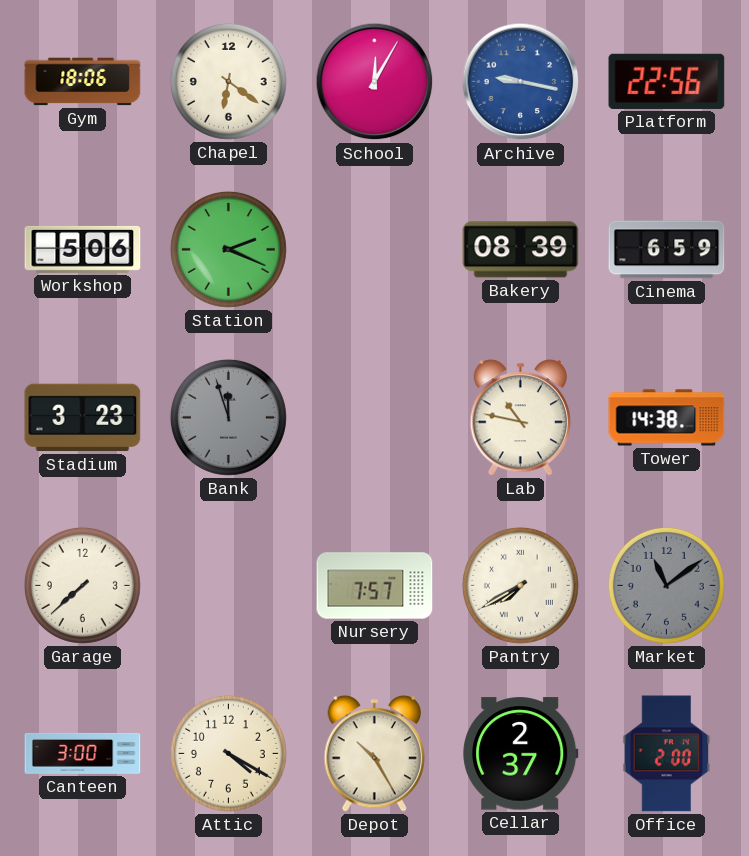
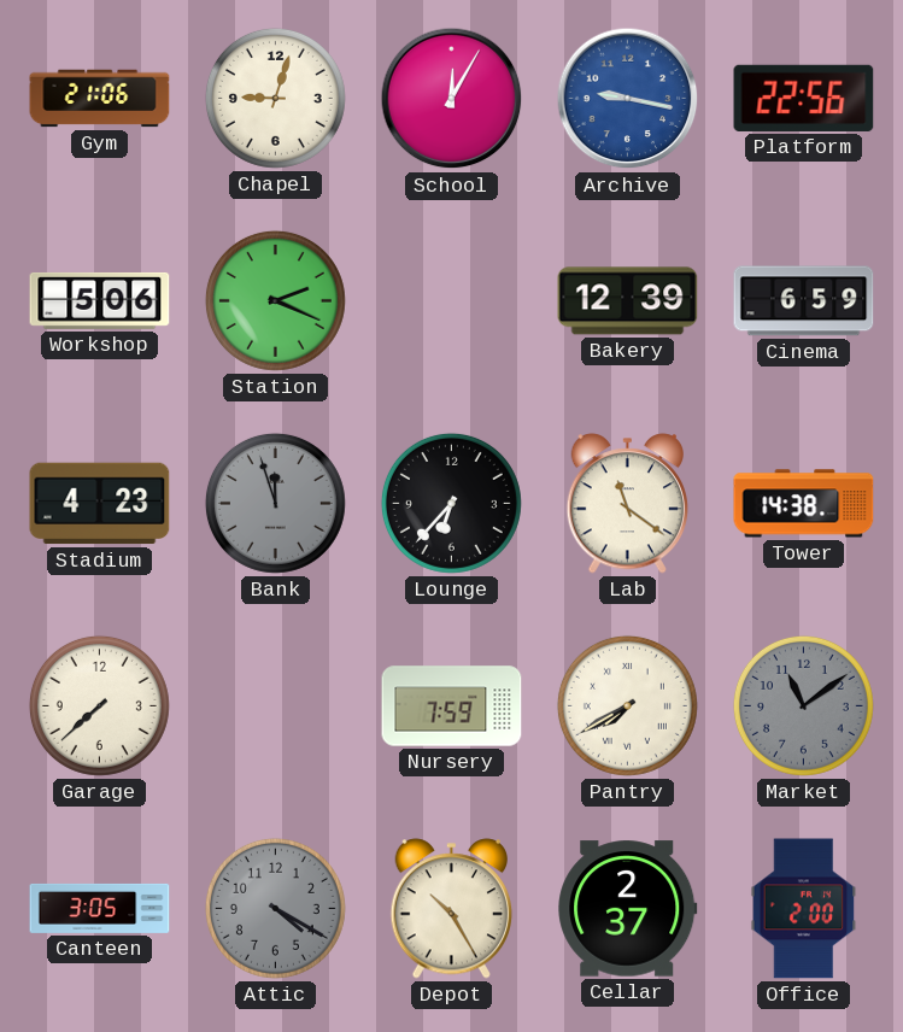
Gym: 18:06 -> 21:06
Chapel: 6:21 -> 9:03
Bakery: 08:39 -> 12:39
Stadium: 3:23 -> 4:23
Lounge: none -> 6:37
Lab: 10:47 -> 11:21
Nursery: 7:57 -> 7:59
Canteen: 3:00 -> 3:05
Attic dial: cream -> grey
